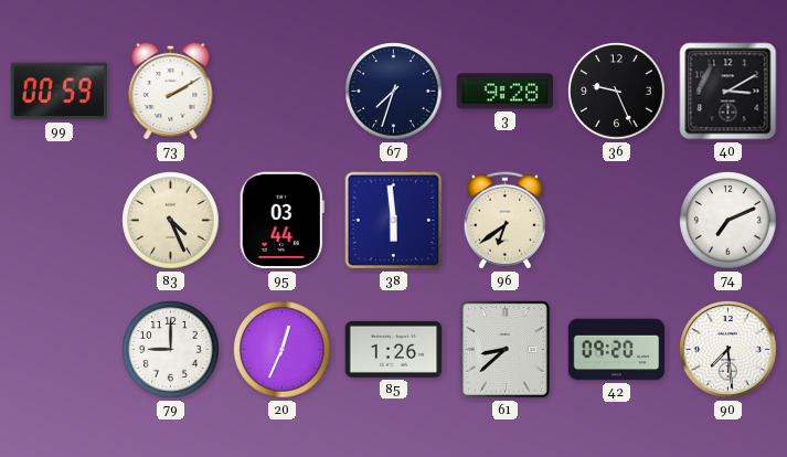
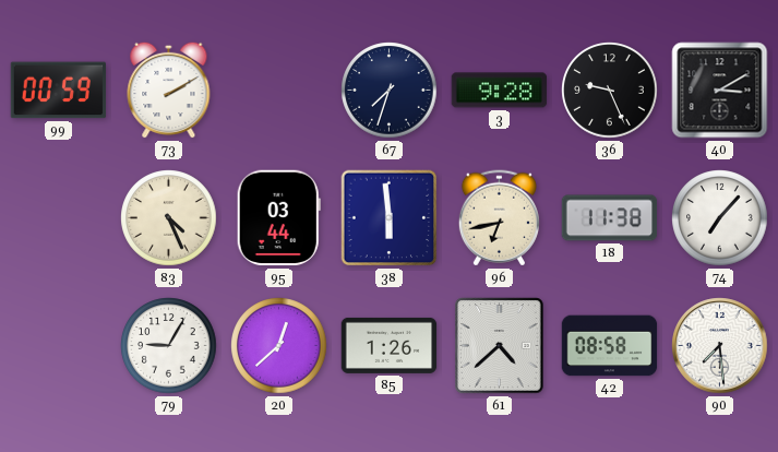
96: 6:39 -> 6:43
18: none -> 11:38
74: 7:11 -> 7:07
79: 9:00 -> 9:05
20: 12:34 -> 12:38
61: 8:38 -> 4:38
42: 09:20 -> 08:58
